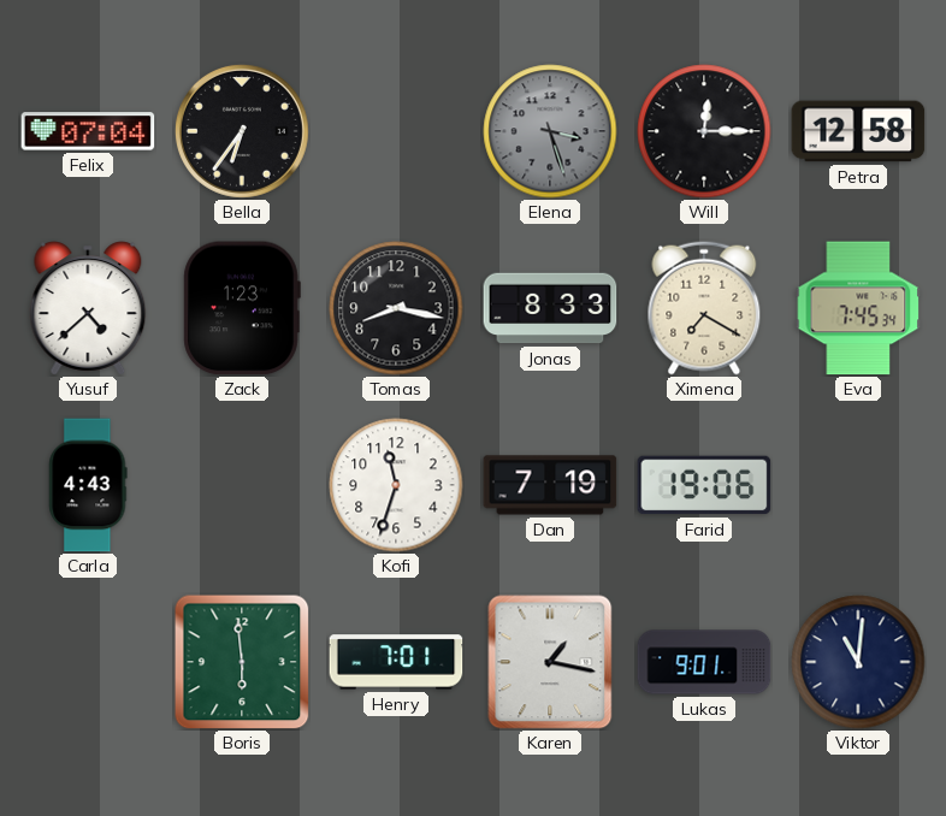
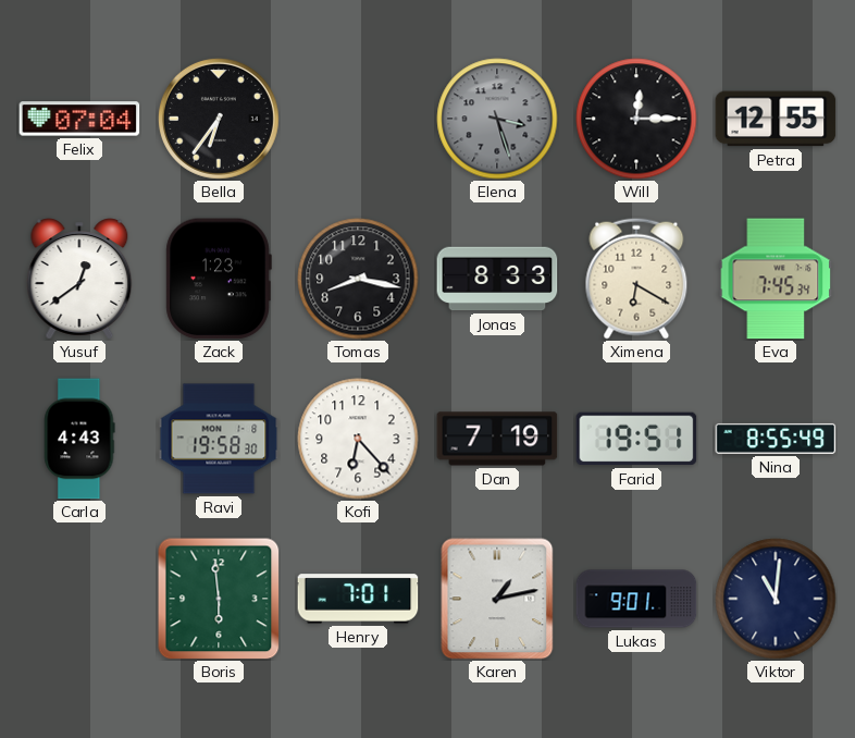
Petra: 12:58 -> 12:55
Yusuf: 4:38 -> 12:39
Ximena: 7:20 -> 6:20
Ravi: none -> 19:58
Kofi: 11:33 -> 6:23
Farid: 19:06 -> 19:51
Nina: none -> 8:55
Karen: 1:17 -> 1:13
